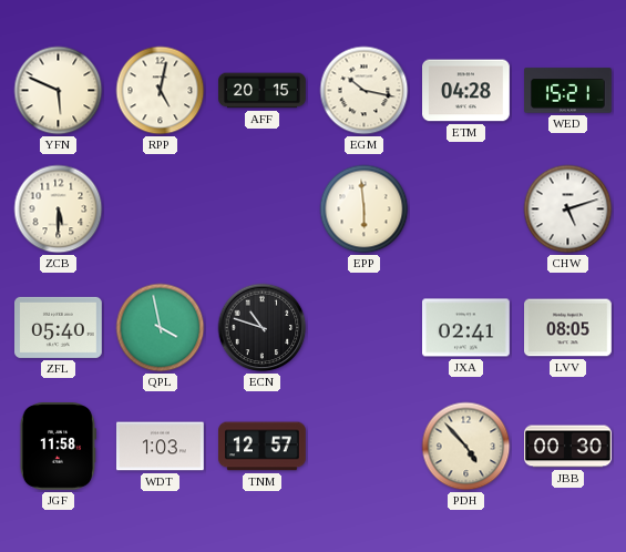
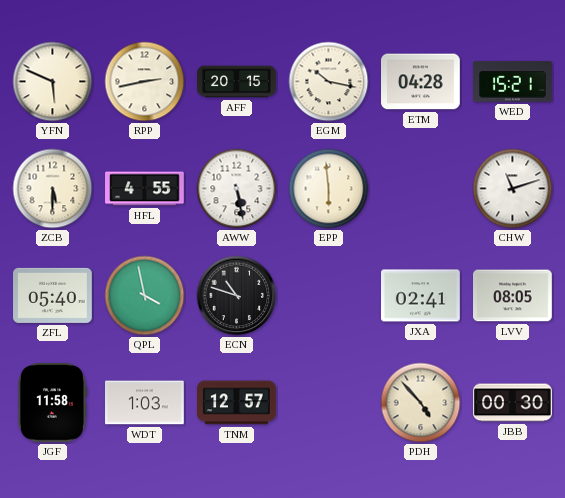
RPP: 5:02 -> 2:43
HFL: none -> 4:55
AWW: none -> 5:28
CHW: 5:12 -> 11:12
